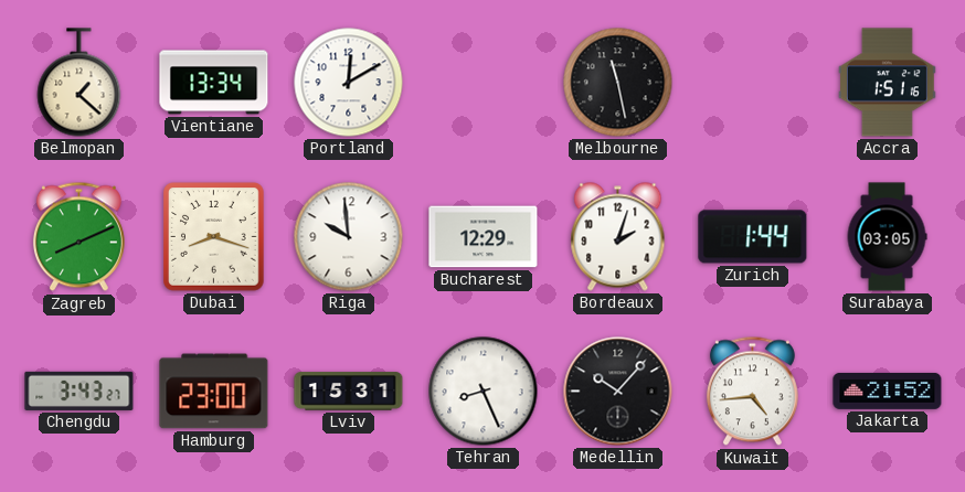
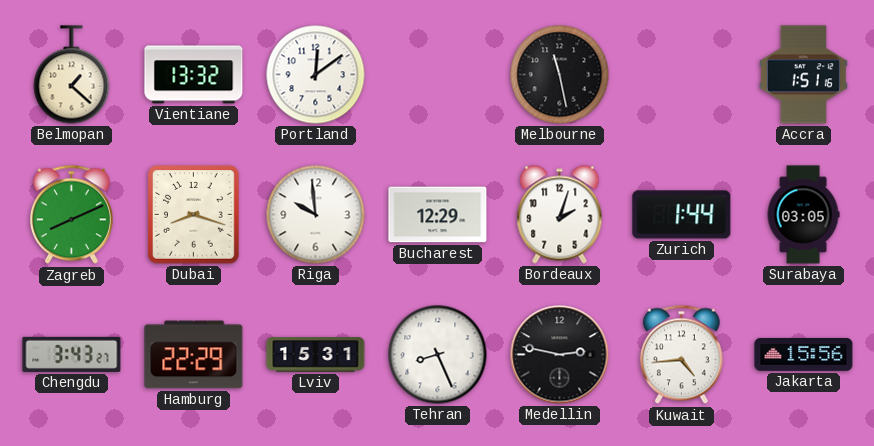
Vientiane: 13:34 -> 13:32
Portland: 12:10 -> 12:09
Hamburg: 23:00 -> 22:29
Medellin: 10:07 -> 2:47
Jakarta: 21:52 -> 15:56
